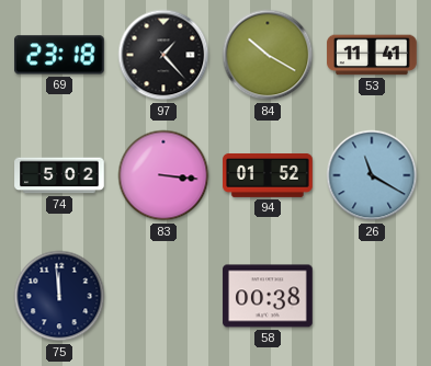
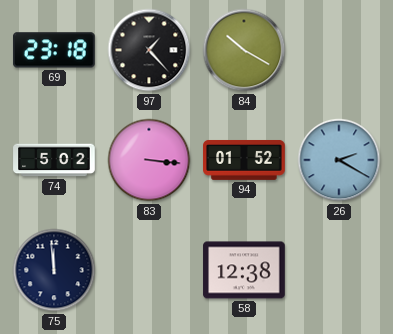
53: 11:41 -> none
26: 11:20 -> 2:20
58: 00:38 -> 12:38
